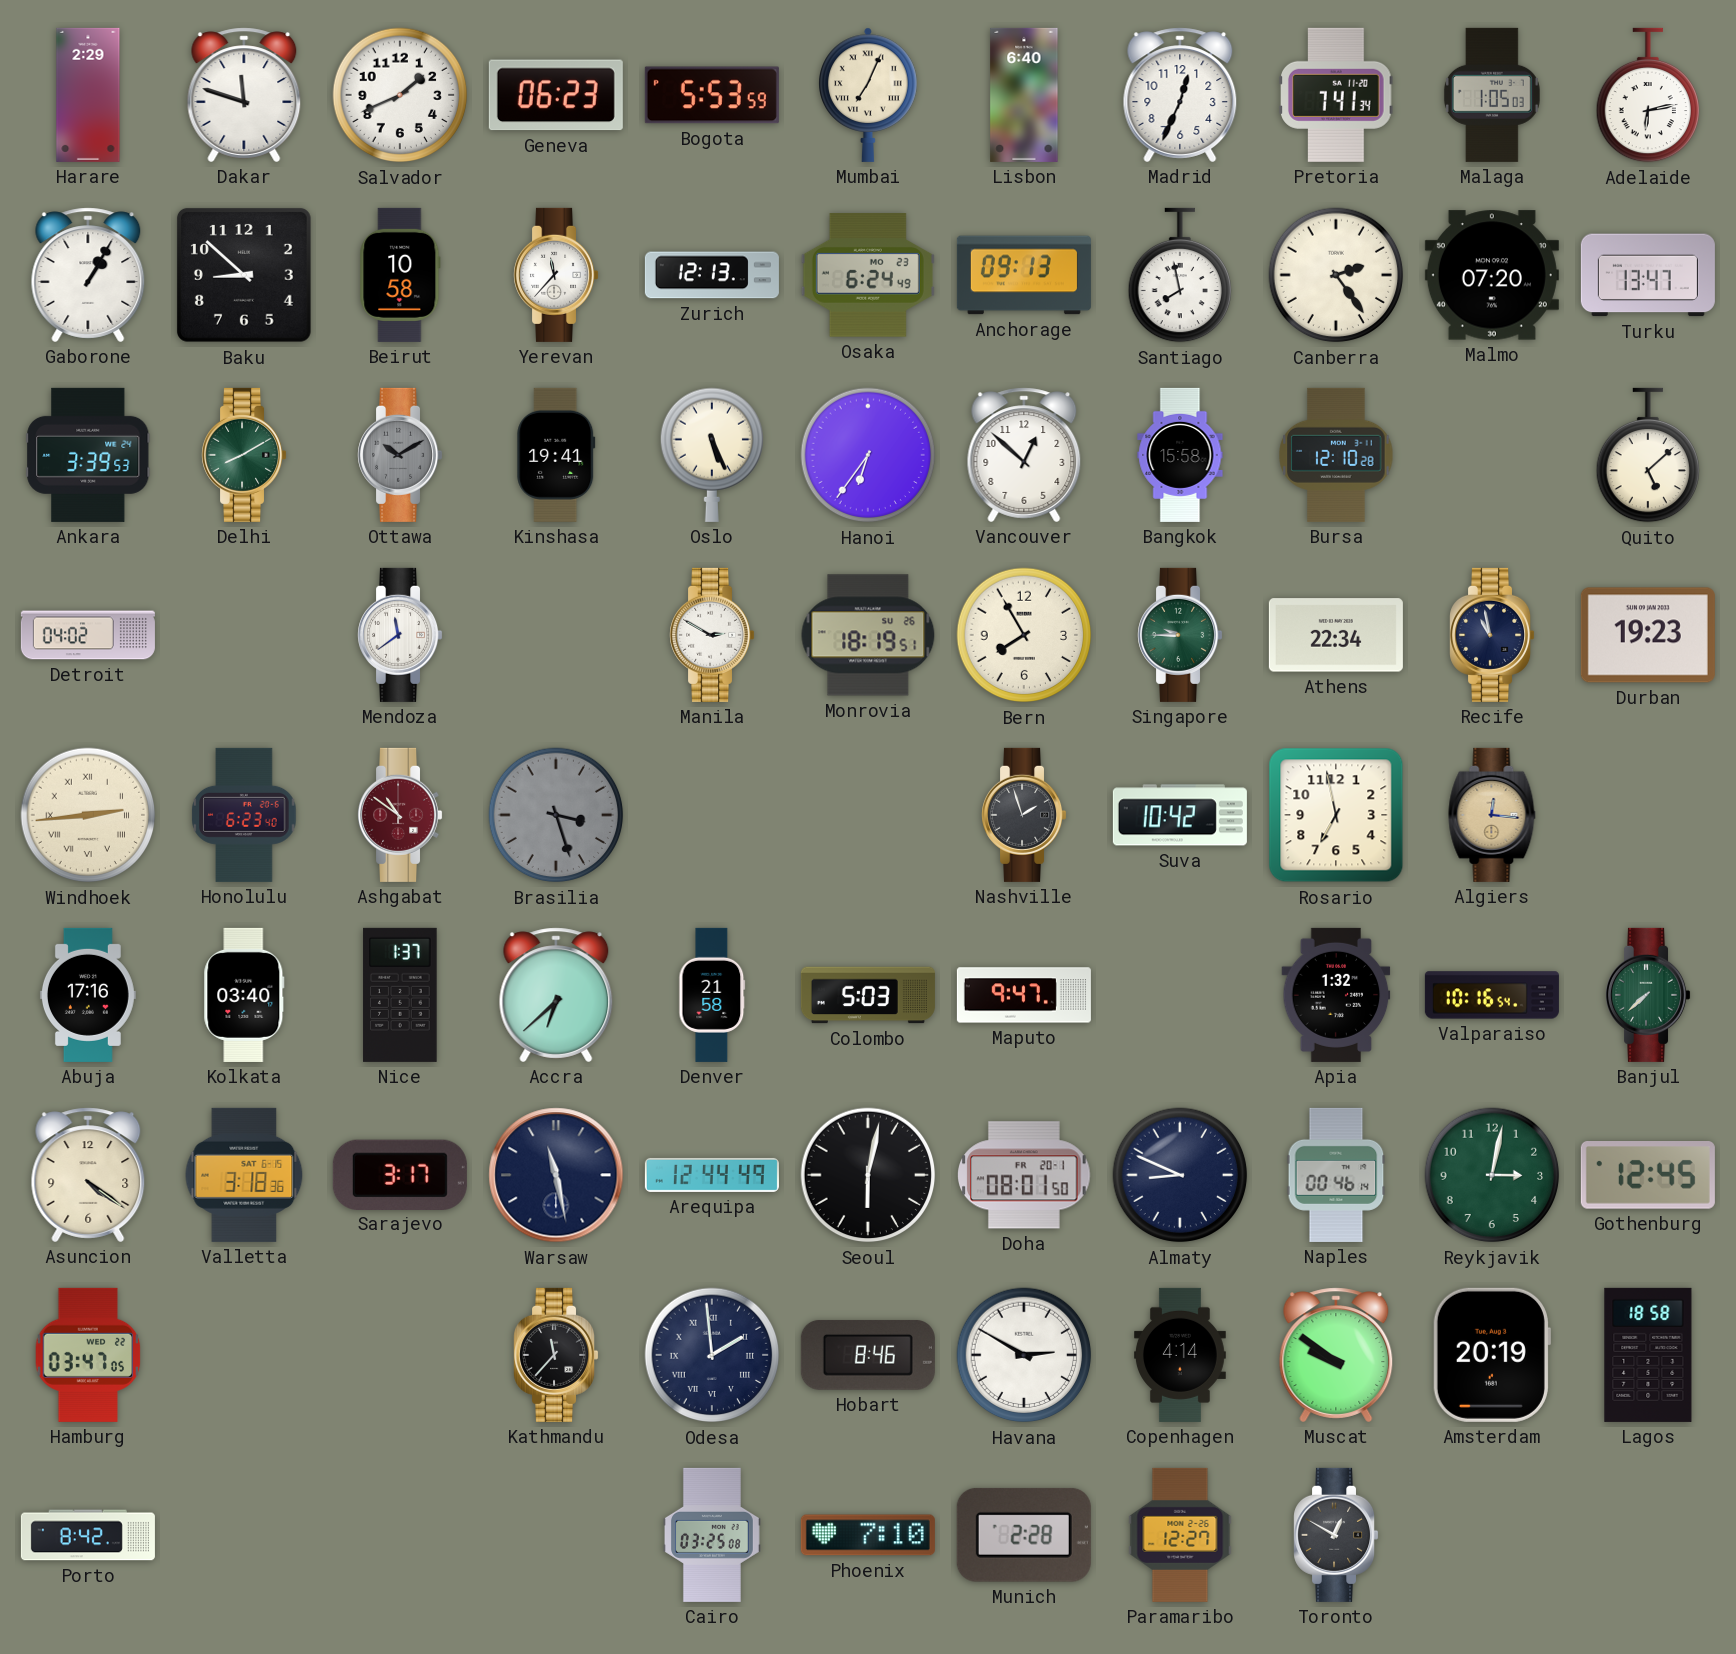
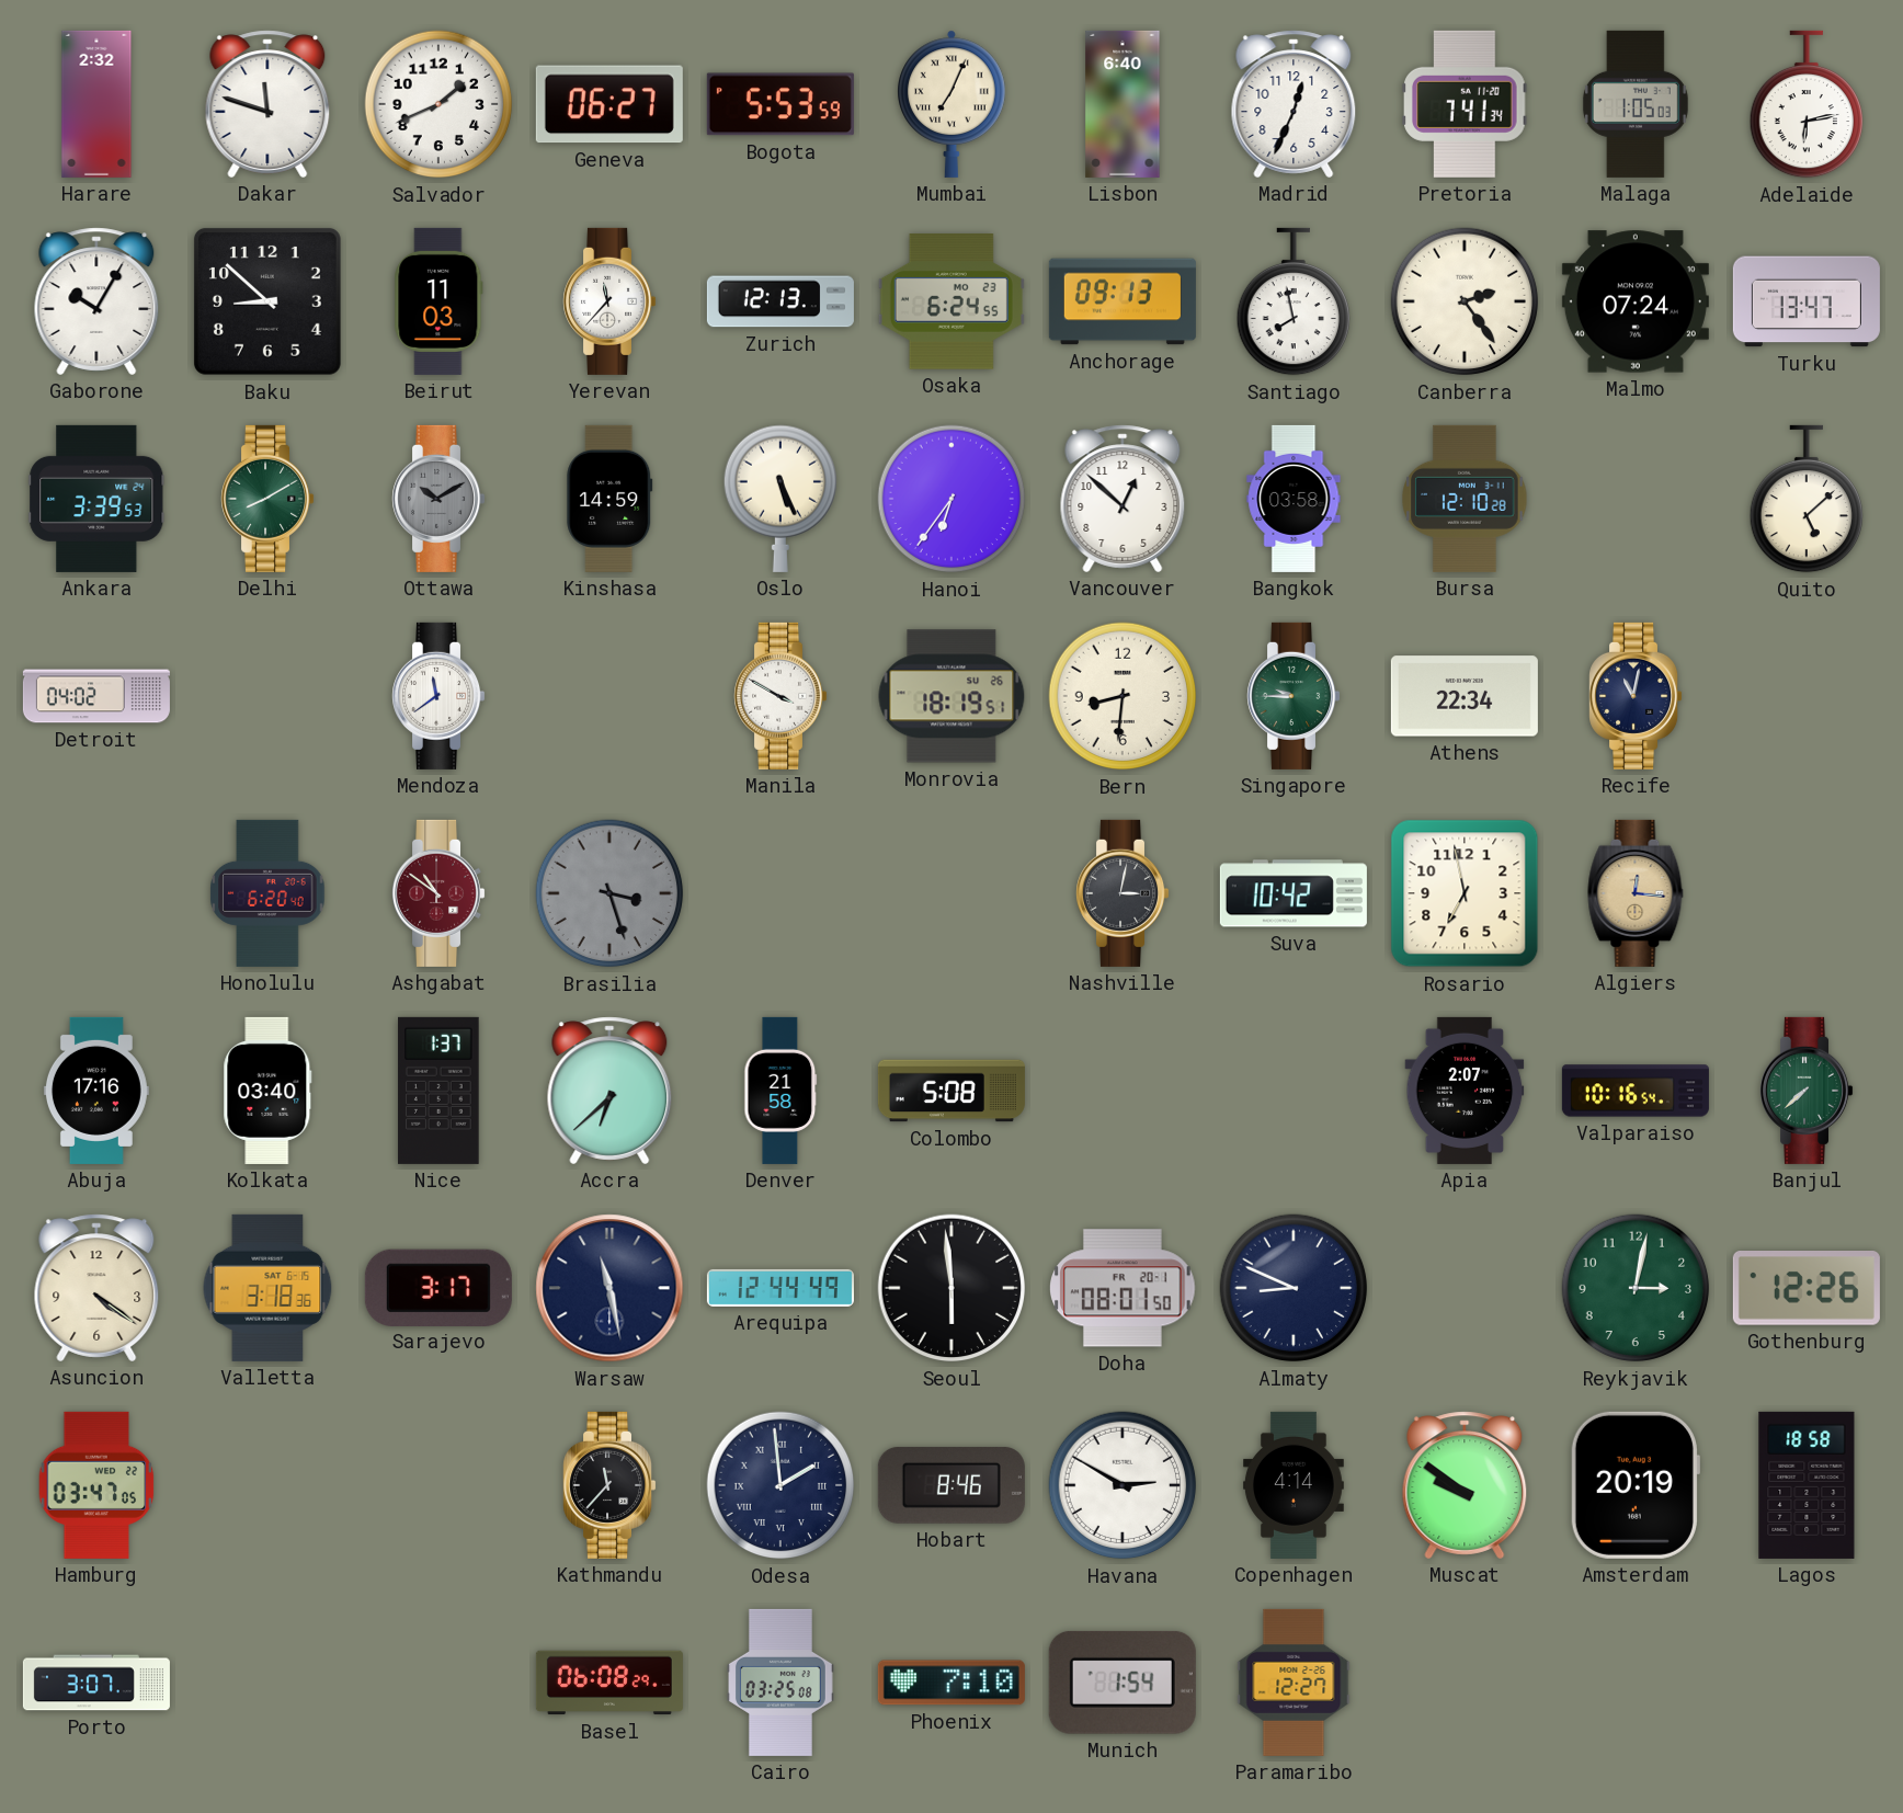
Harare: 2:29 -> 2:32
Geneva: 06:23 -> 06:27
Gaborone: 1:05 -> 10:05
Beirut: 10:58 -> 11:03
Osaka: 6:24:49 -> 6:24:55
Malmo: 07:20 -> 07:24
Kinshasa: 19:41 -> 14:59
Bangkok: 15:58 -> 03:58
Manila: 2:50 -> 3:50
Bern: 7:55 -> 8:31
Recife: 10:58 -> 11:02
Durban: 19:23 -> none
Windhoek: 2:44 -> none
Honolulu: 6:23 -> 6:20
Nashville: 1:57 -> 3:02
Colombo: 5:03 -> 5:08
Maputo: 9:47 -> none
Apia: 1:32 -> 2:07
Seoul: 6:02 -> 5:59
Naples: 00:46 -> none
Gothenburg: 12:45 -> 12:26
Porto: 8:42 -> 3:07
Basel: none -> 06:08
Munich: 2:28 -> 1:54
Toronto: 12:50 -> none
